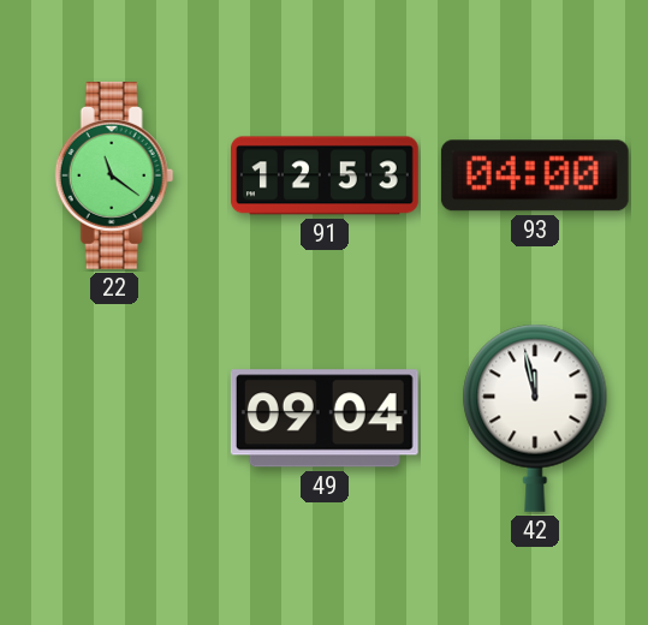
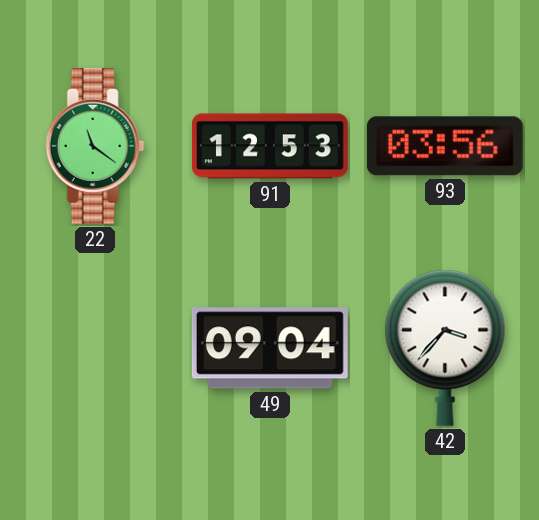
93: 04:00 -> 03:56
42: 11:58 -> 3:37
